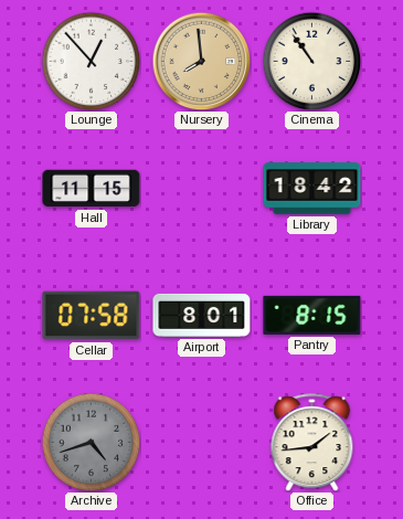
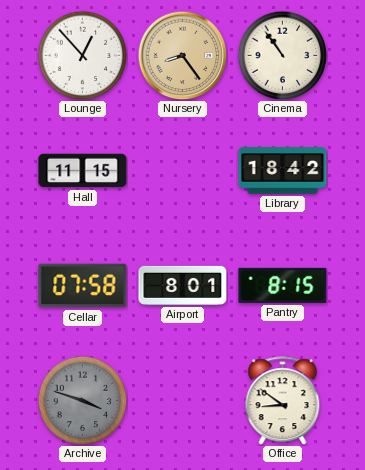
Nursery: 7:59 -> 8:24
Archive: 4:42 -> 3:48
Office: 1:44 -> 8:51
